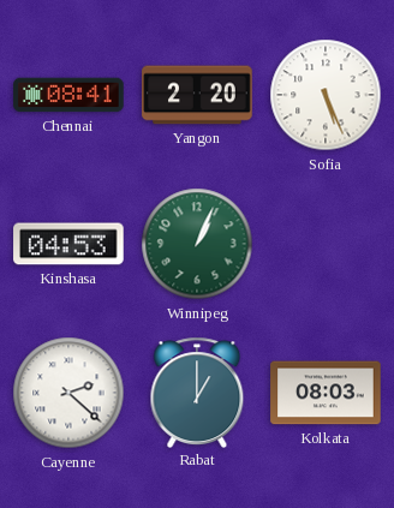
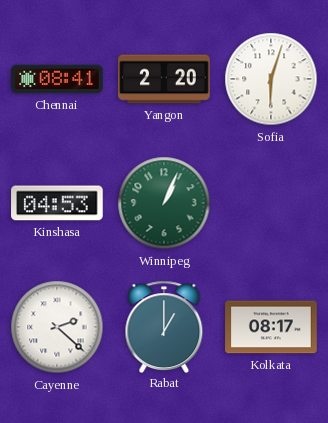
Sofia: 5:26 -> 6:03
Kolkata: 08:03 -> 08:17
